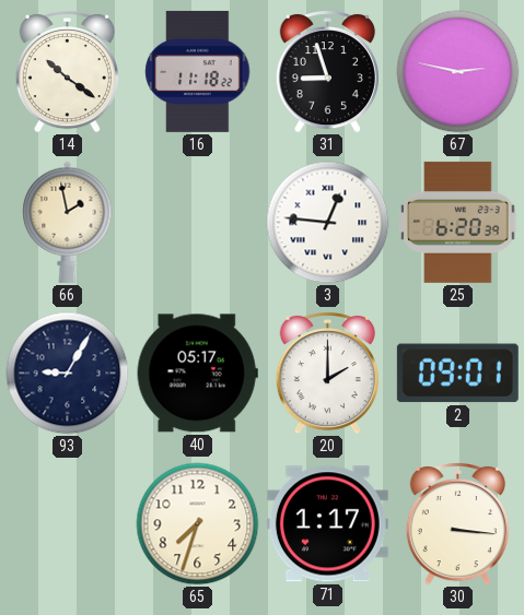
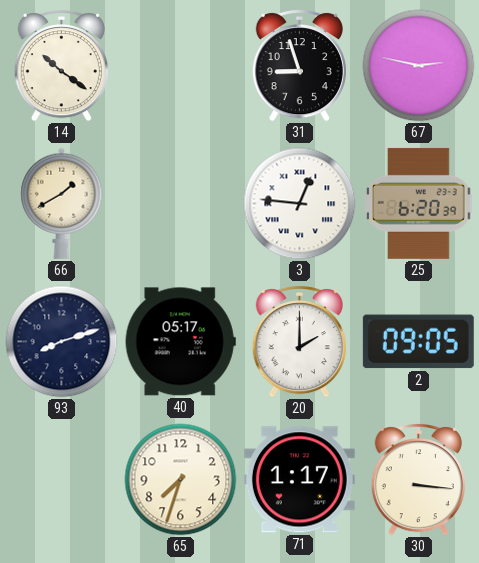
16: 11:18 -> none
66: 1:58 -> 1:40
93: 9:05 -> 8:12
2: 09:01 -> 09:05
